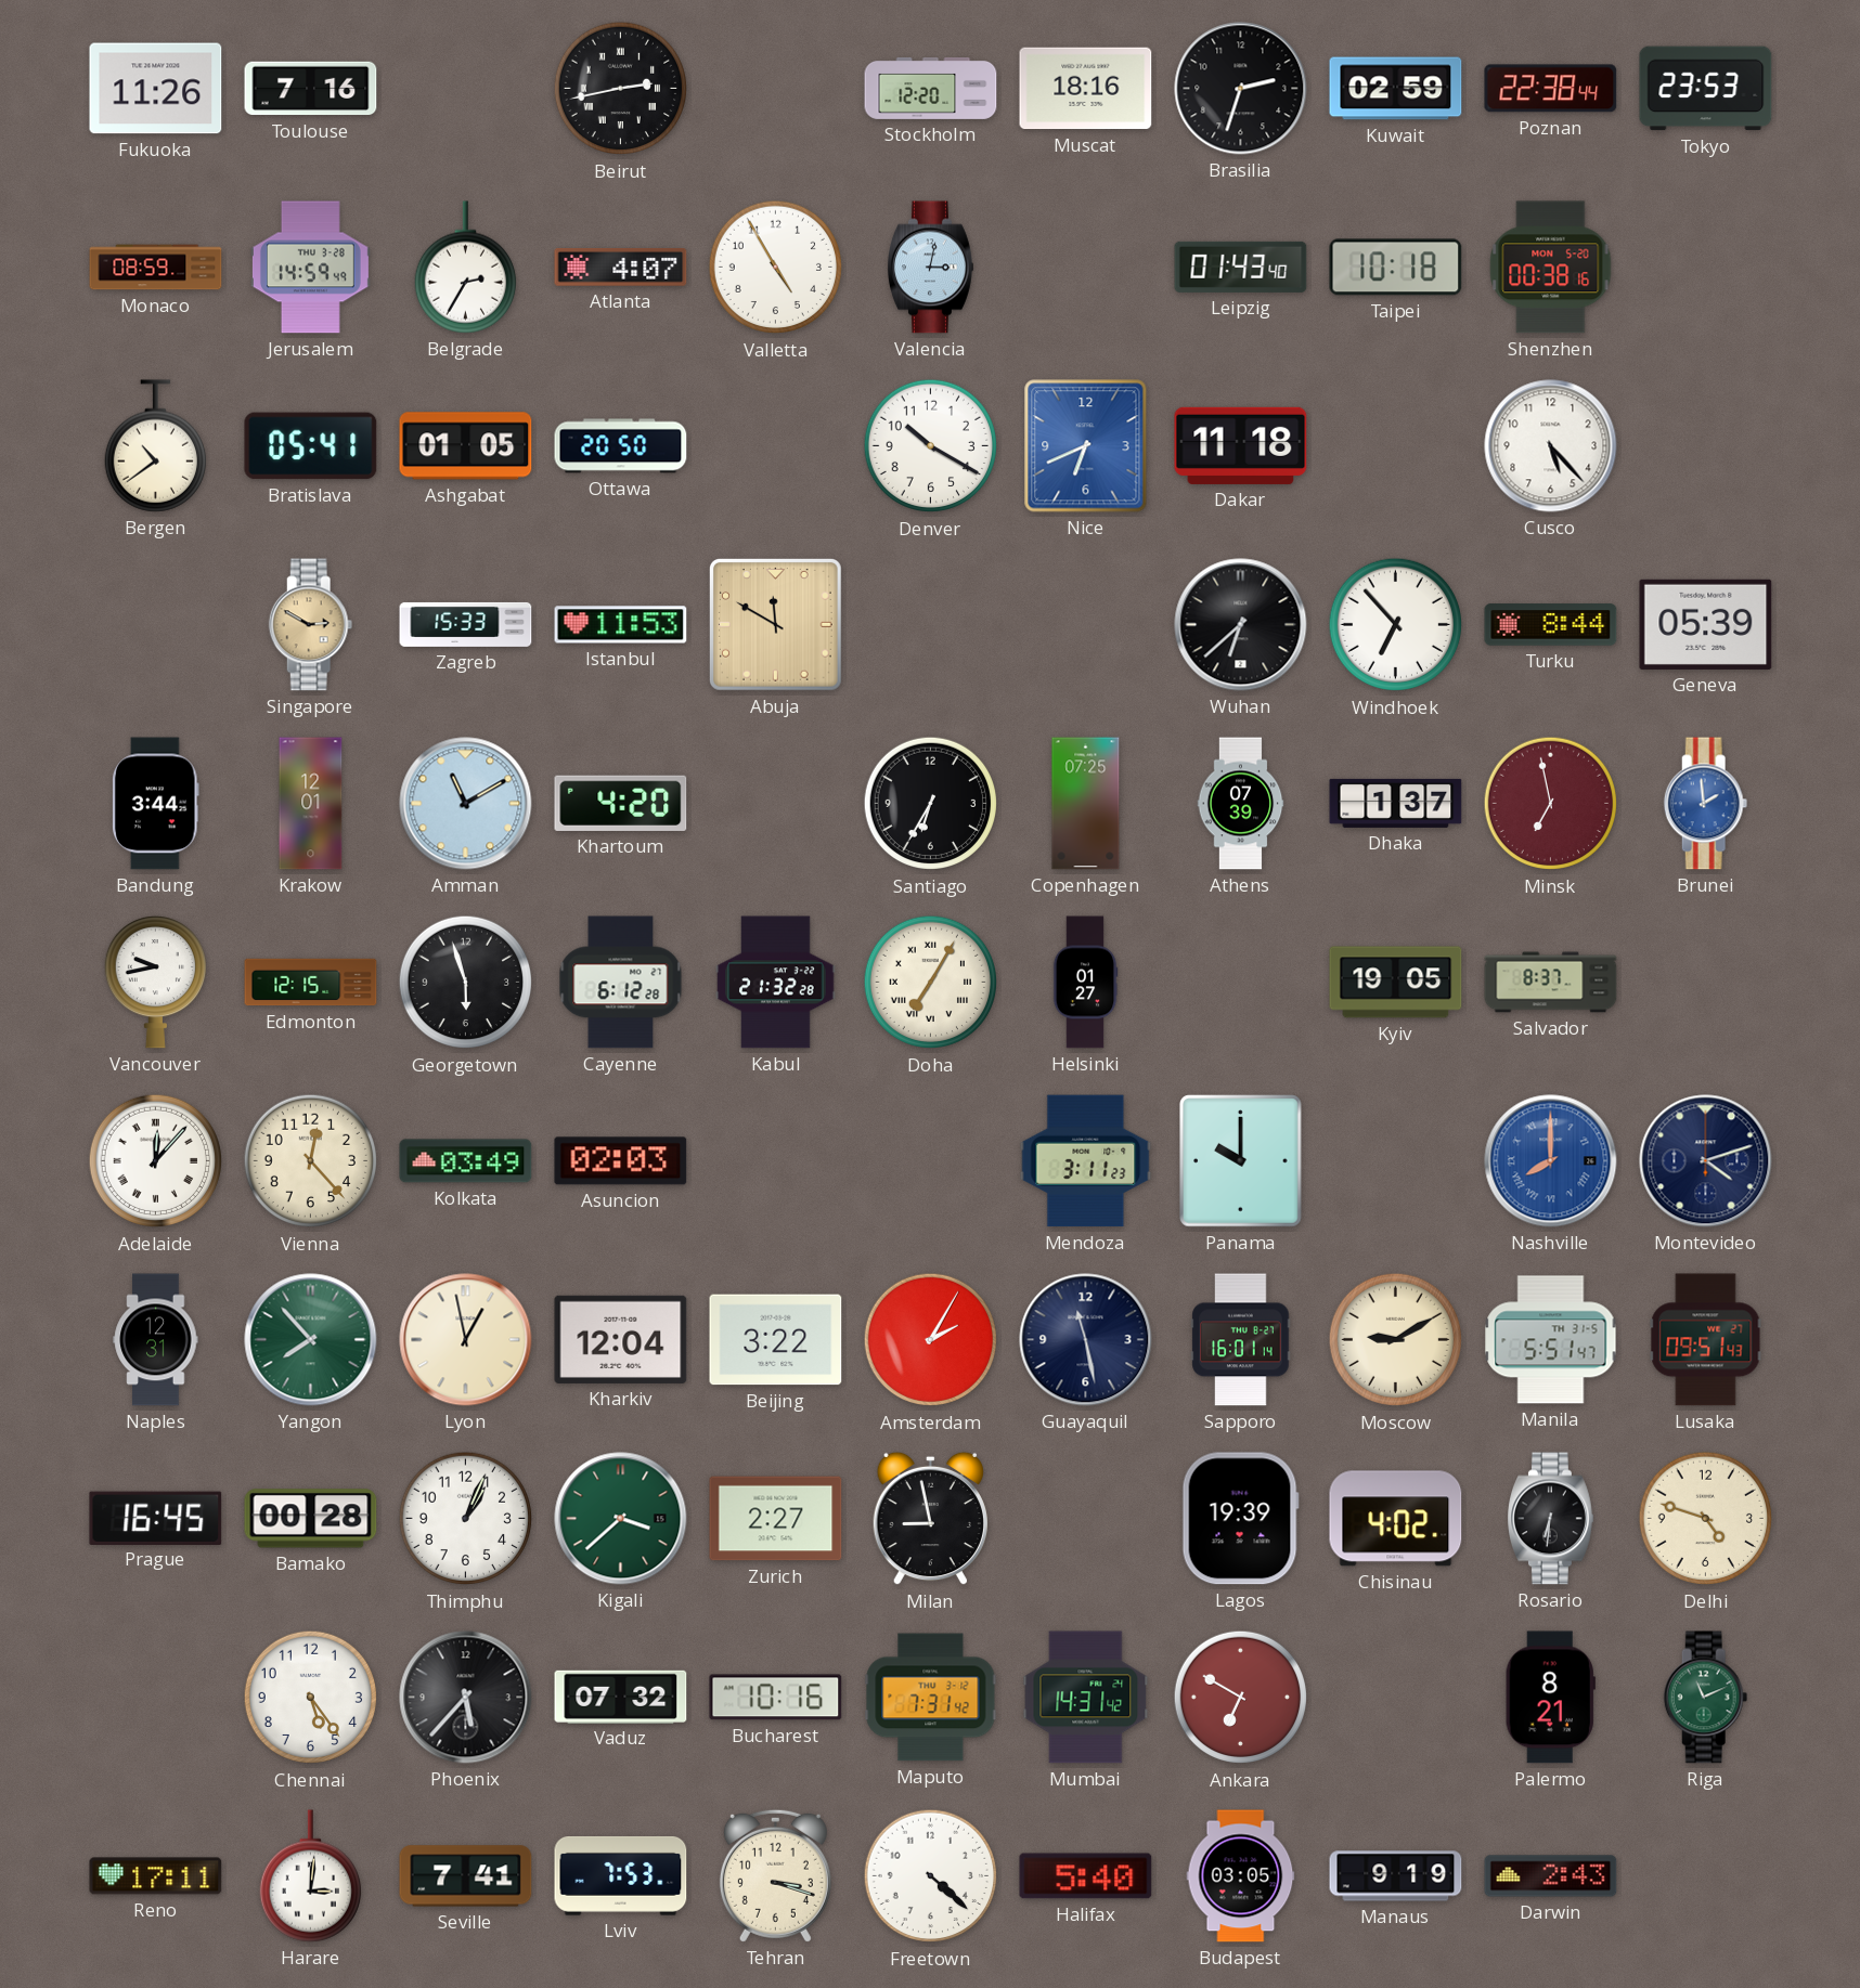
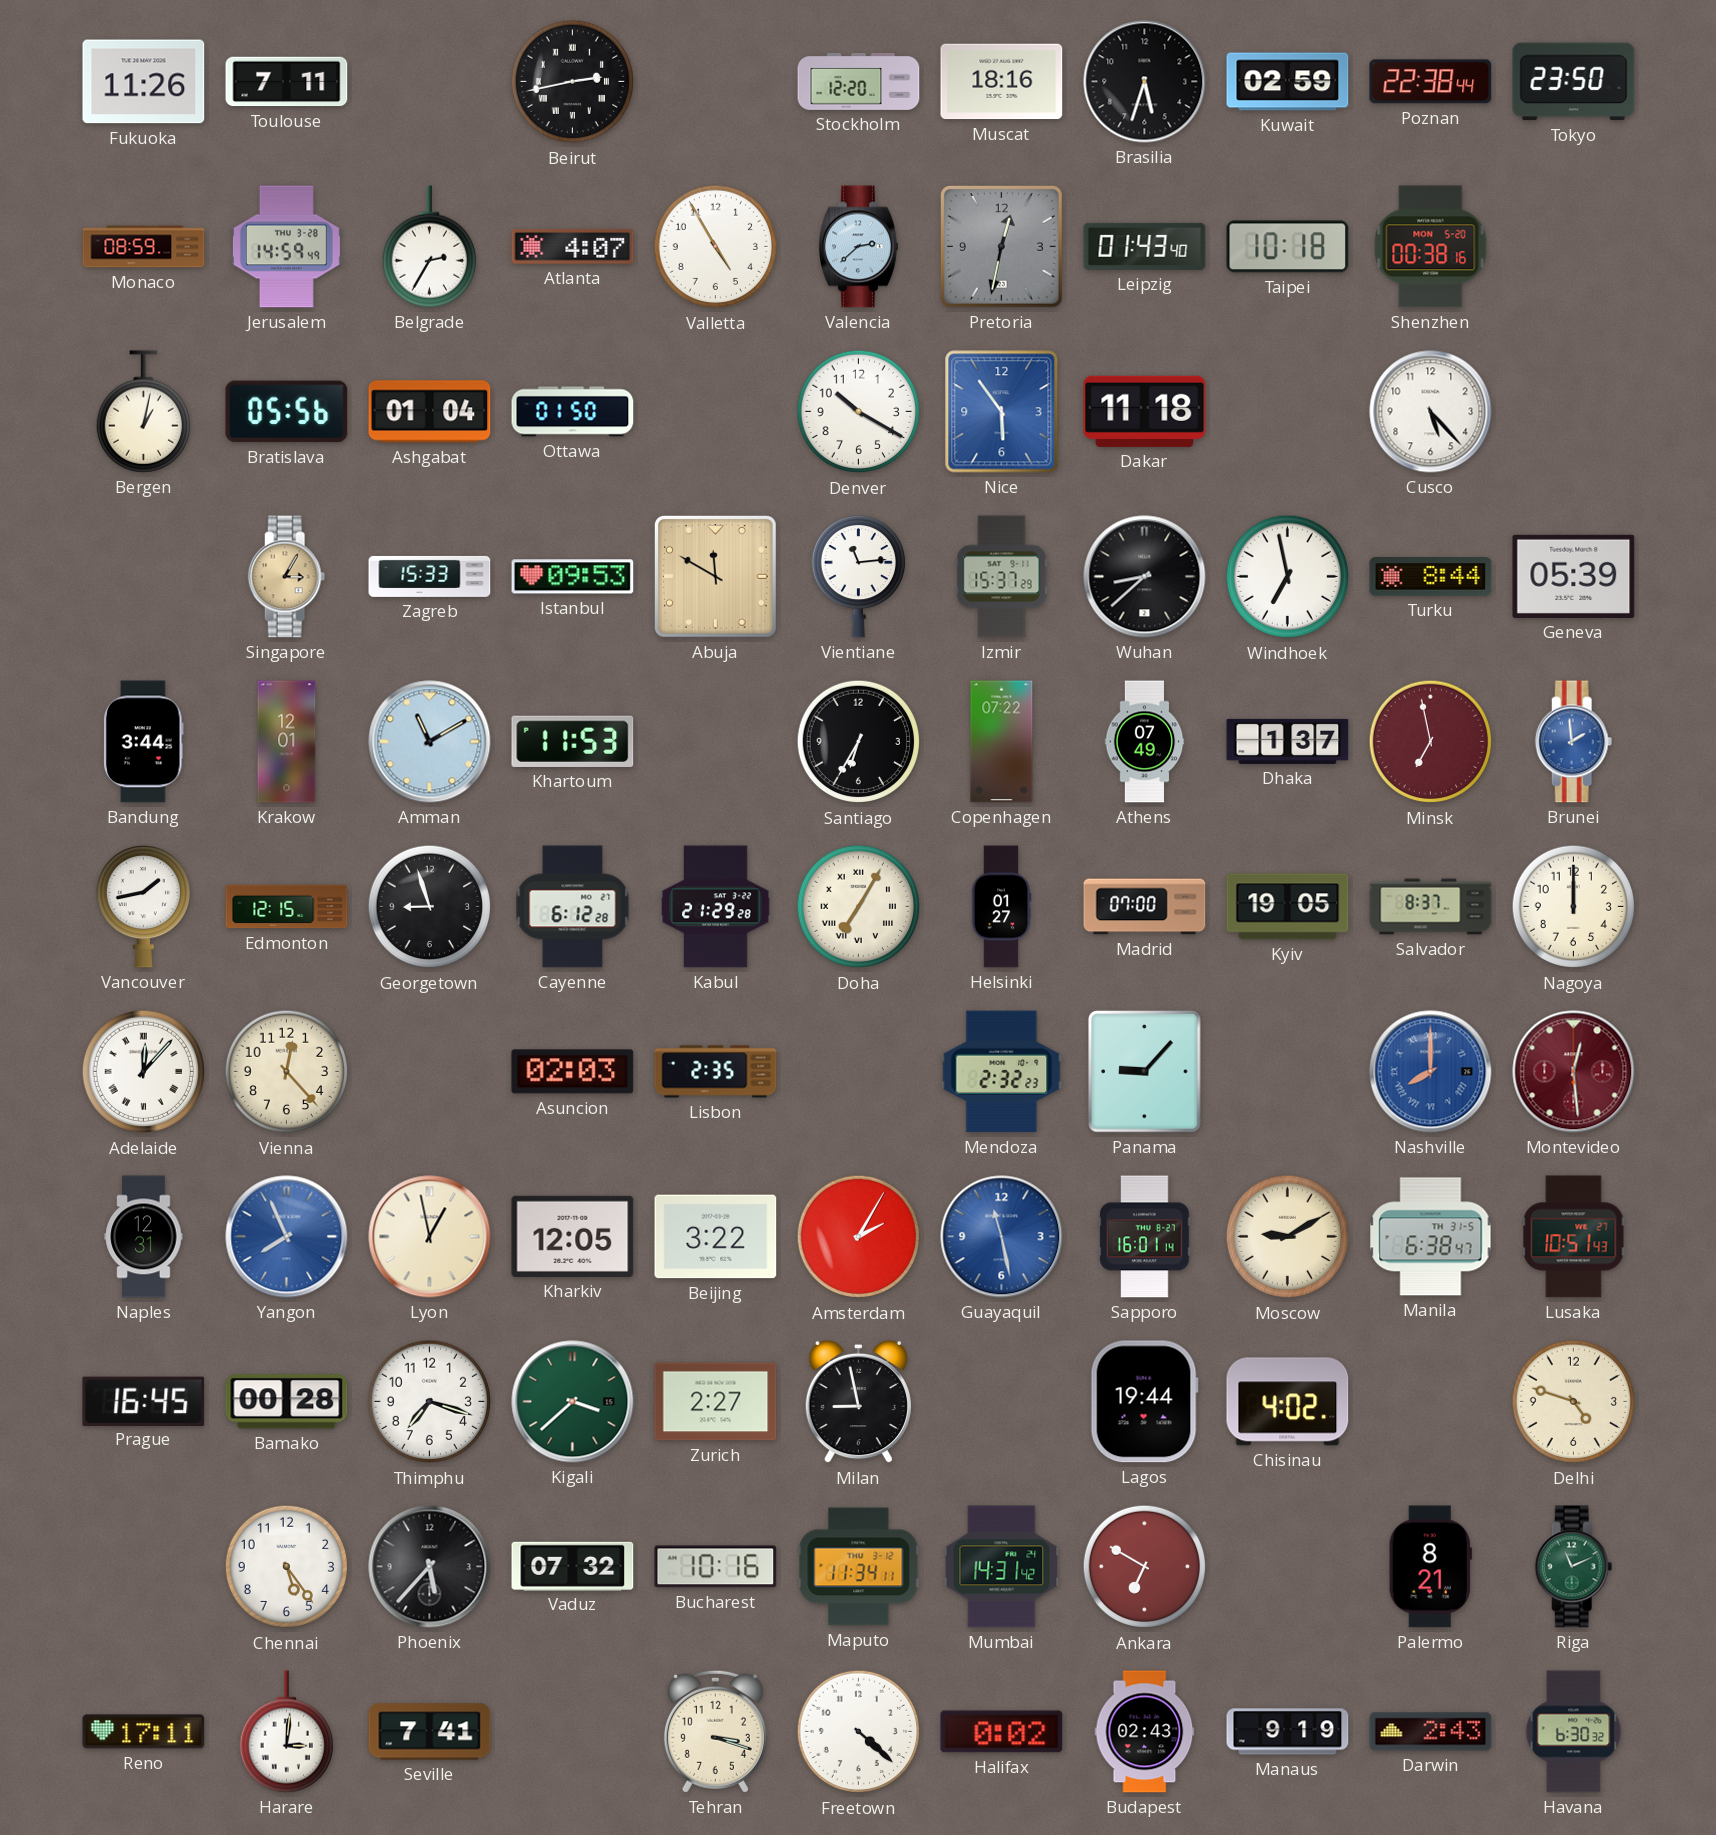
Toulouse: 7:16 -> 7:11
Brasilia: 2:33 -> 5:33
Tokyo: 23:53 -> 23:50
Valencia: 3:02 -> 2:38
Pretoria: none -> 12:32
Bergen: 10:39 -> 1:02
Bratislava: 05:41 -> 05:56
Ashgabat: 01:05 -> 01:04
Ottawa: 20:50 -> 01:50
Nice: 6:41 -> 5:54
Singapore: 2:50 -> 3:05
Istanbul: 11:53 -> 09:53
Vientiane: none -> 11:14
Izmir: none -> 15:37
Wuhan: 6:38 -> 8:38
Windhoek: 6:53 -> 6:58
Khartoum: 4:20 -> 11:53
Copenhagen: 07:25 -> 07:22
Athens: 07:39 -> 07:49
Vancouver: 9:43 -> 1:43
Georgetown: 5:57 -> 8:57
Kabul: 21:32 -> 21:29
Madrid: none -> 07:00
Nagoya: none -> 12:00
Kolkata: 03:49 -> none
Lisbon: none -> 2:35
Mendoza: 3:11 -> 2:32
Panama: 10:00 -> 9:07
Montevideo: 4:12 -> 12:29
Montevideo dial: navy -> burgundy
Yangon: 7:53 -> 7:56
Yangon dial: green -> blue
Kharkiv: 12:04 -> 12:05
Guayaquil dial: navy -> blue
Manila: 5:51 -> 6:38
Lusaka: 09:51 -> 10:51
Thimphu: 1:04 -> 7:18
Lagos: 19:39 -> 19:44
Rosario: 6:31 -> none
Maputo: 7:31 -> 11:34
Lviv: 7:53 -> none
Halifax: 5:40 -> 0:02
Budapest: 03:05 -> 02:43
Havana: none -> 6:30
